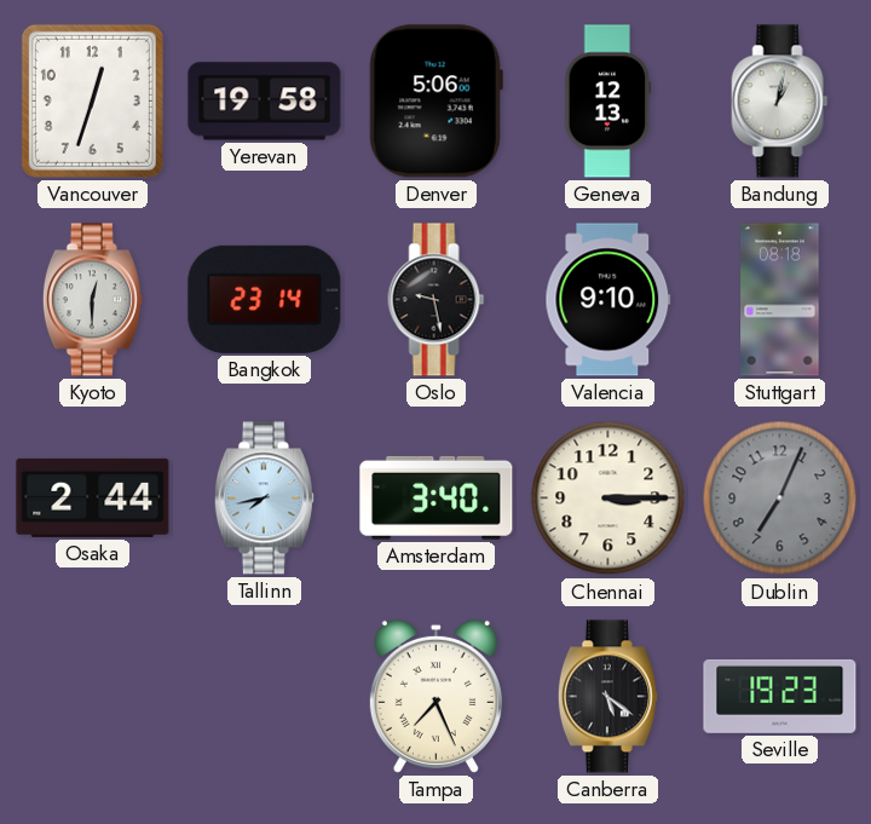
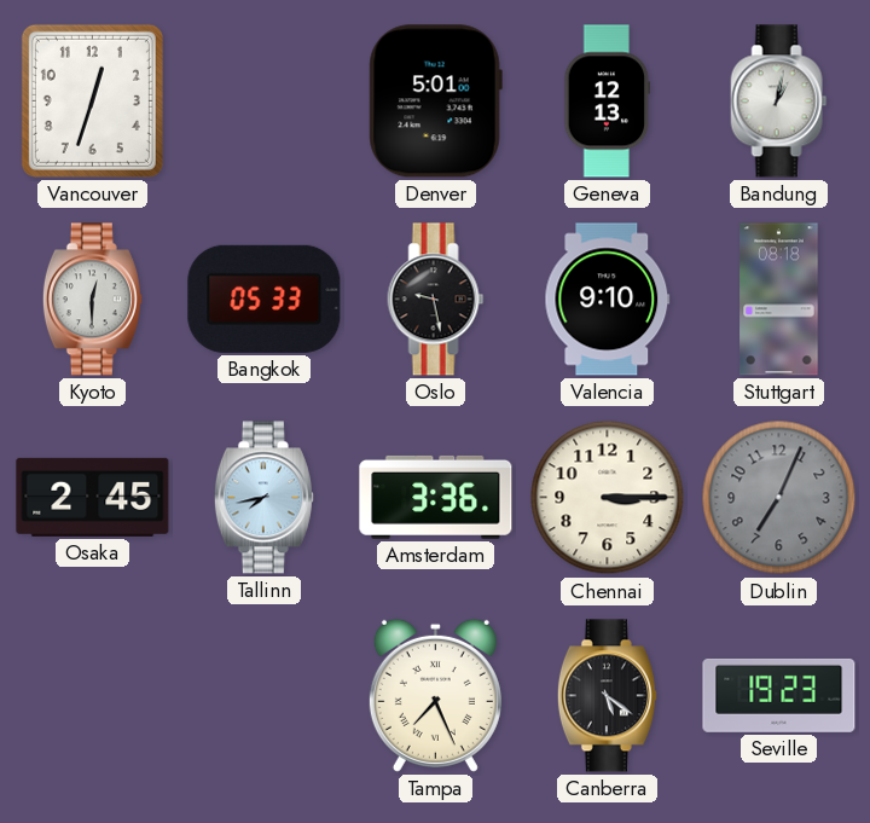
Yerevan: 19:58 -> none
Denver: 5:06 -> 5:01
Bangkok: 23:14 -> 05:33
Osaka: 2:44 -> 2:45
Amsterdam: 3:40 -> 3:36
